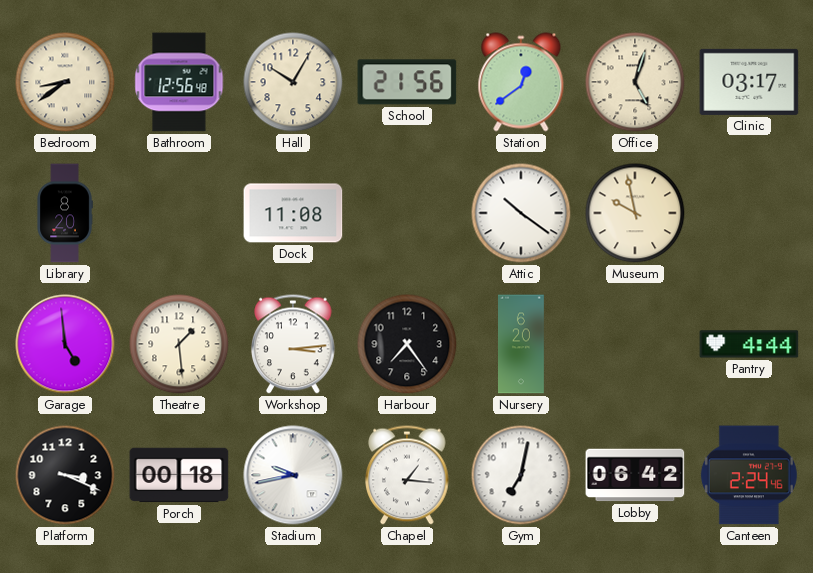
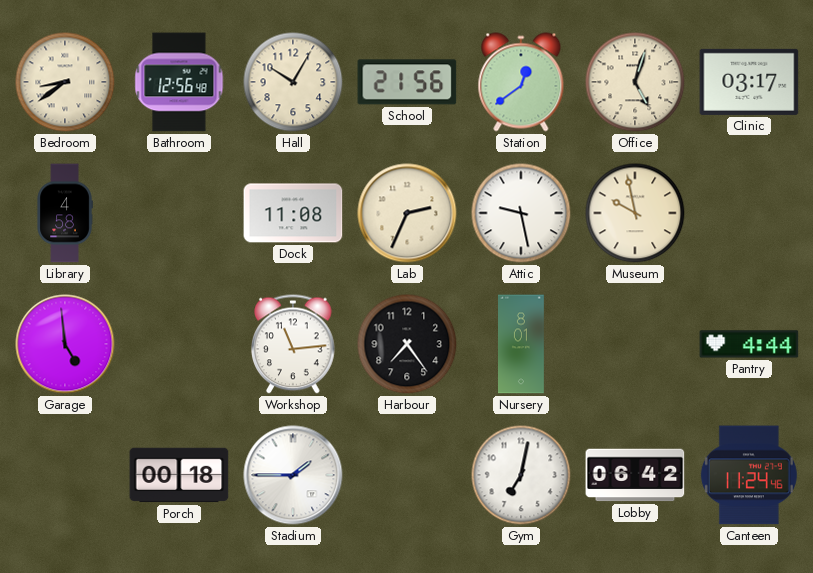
Library: 8:20 -> 4:58
Lab: none -> 2:34
Attic: 10:21 -> 9:28
Theatre: 1:29 -> none
Workshop: 3:14 -> 11:14
Nursery: 6:20 -> 8:01
Platform: 3:19 -> none
Stadium: 9:43 -> 1:45
Chapel: 1:16 -> none
Canteen: 2:24 -> 11:24
